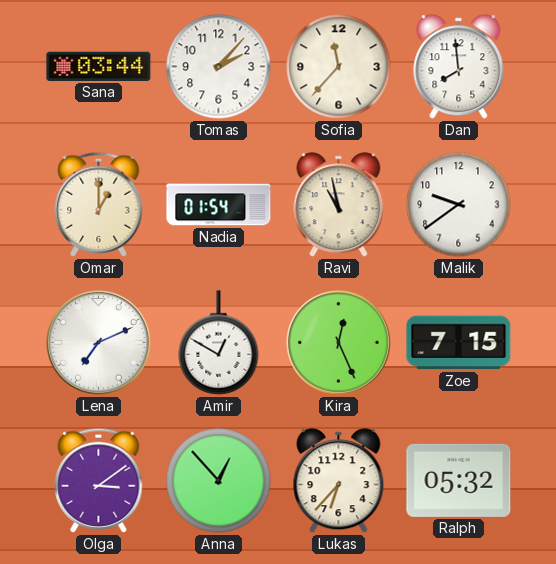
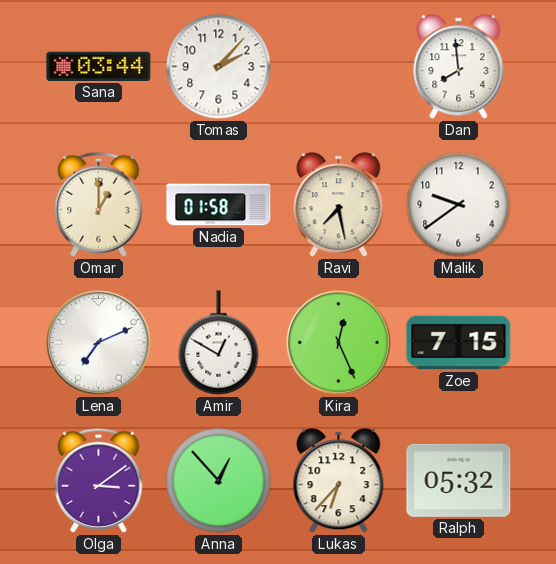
Sofia: 11:37 -> none
Nadia: 01:54 -> 01:58
Ravi: 10:58 -> 7:28
